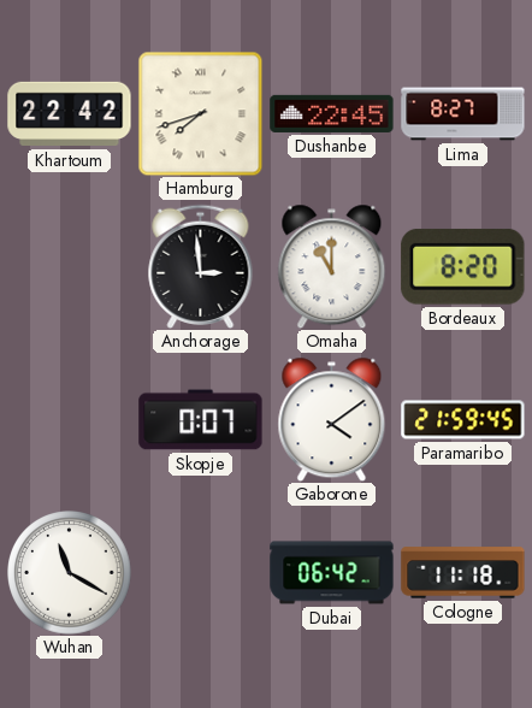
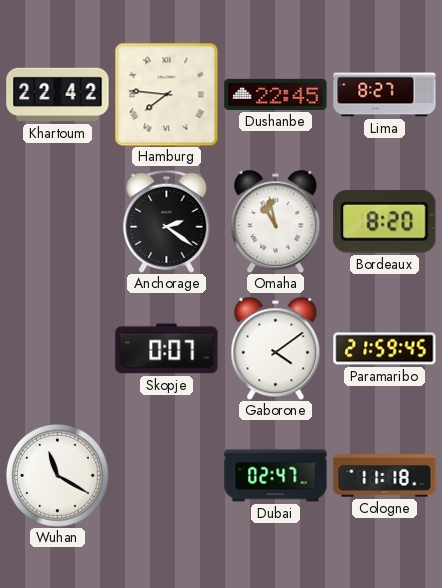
Hamburg: 7:42 -> 7:46
Anchorage: 2:59 -> 2:21
Omaha: 11:00 -> 10:58
Dubai: 06:42 -> 02:47
